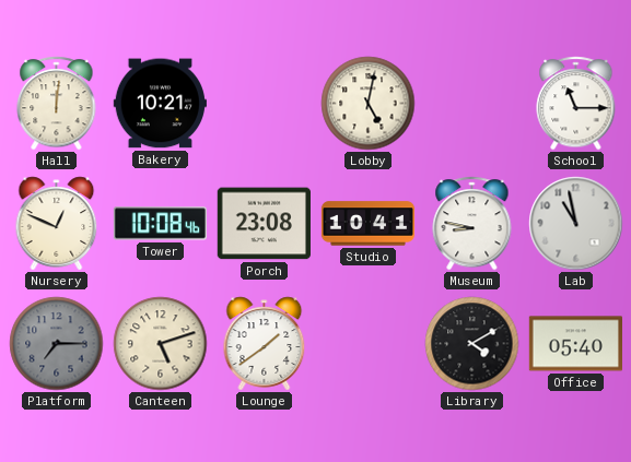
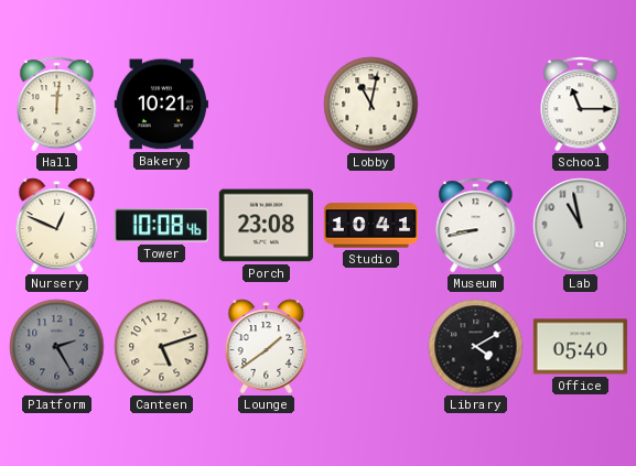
Lobby: 5:02 -> 11:02
Museum: 8:47 -> 8:43
Platform: 7:15 -> 2:25
